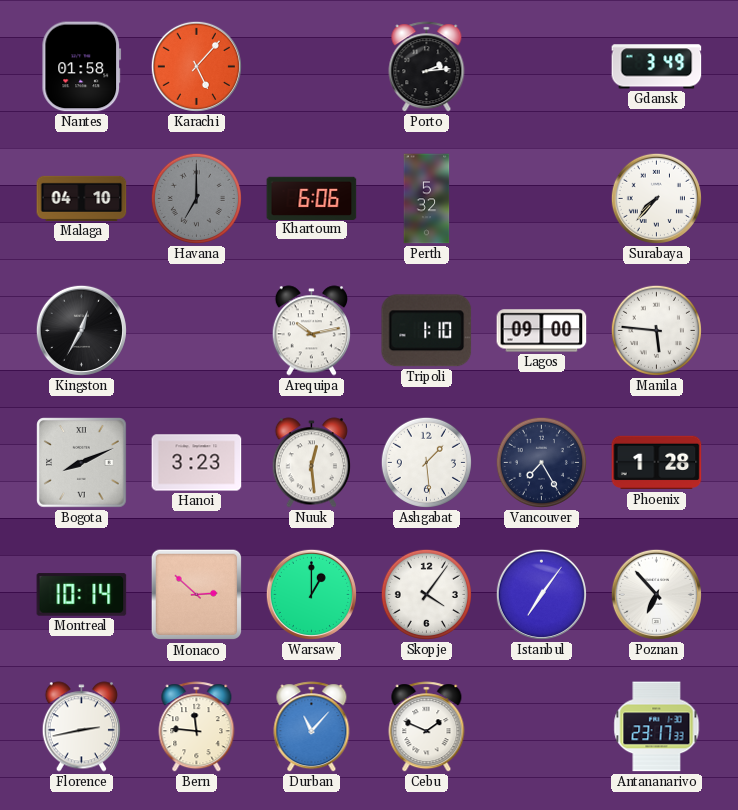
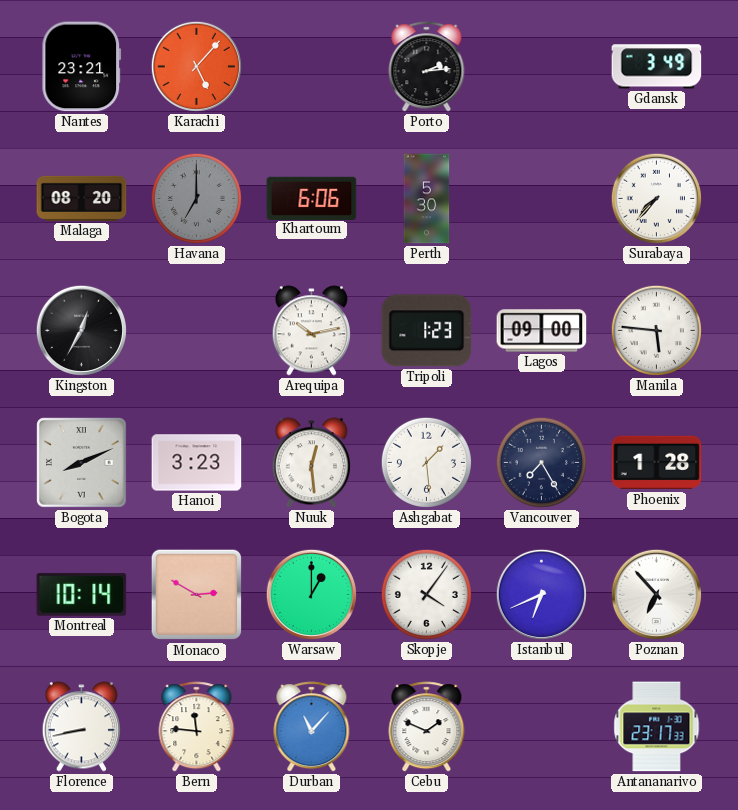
Nantes: 01:58 -> 23:21
Malaga: 04:10 -> 08:20
Perth: 5:32 -> 5:30
Tripoli: 1:10 -> 1:23
Monaco: 2:52 -> 2:50
Istanbul: 7:06 -> 6:41
Florence: 2:43 -> 8:43
